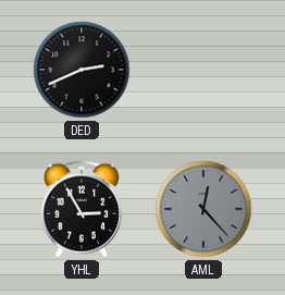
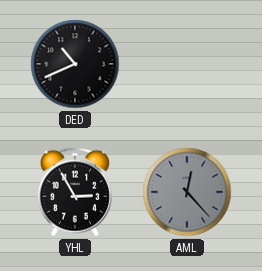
DED: 2:41 -> 10:41
